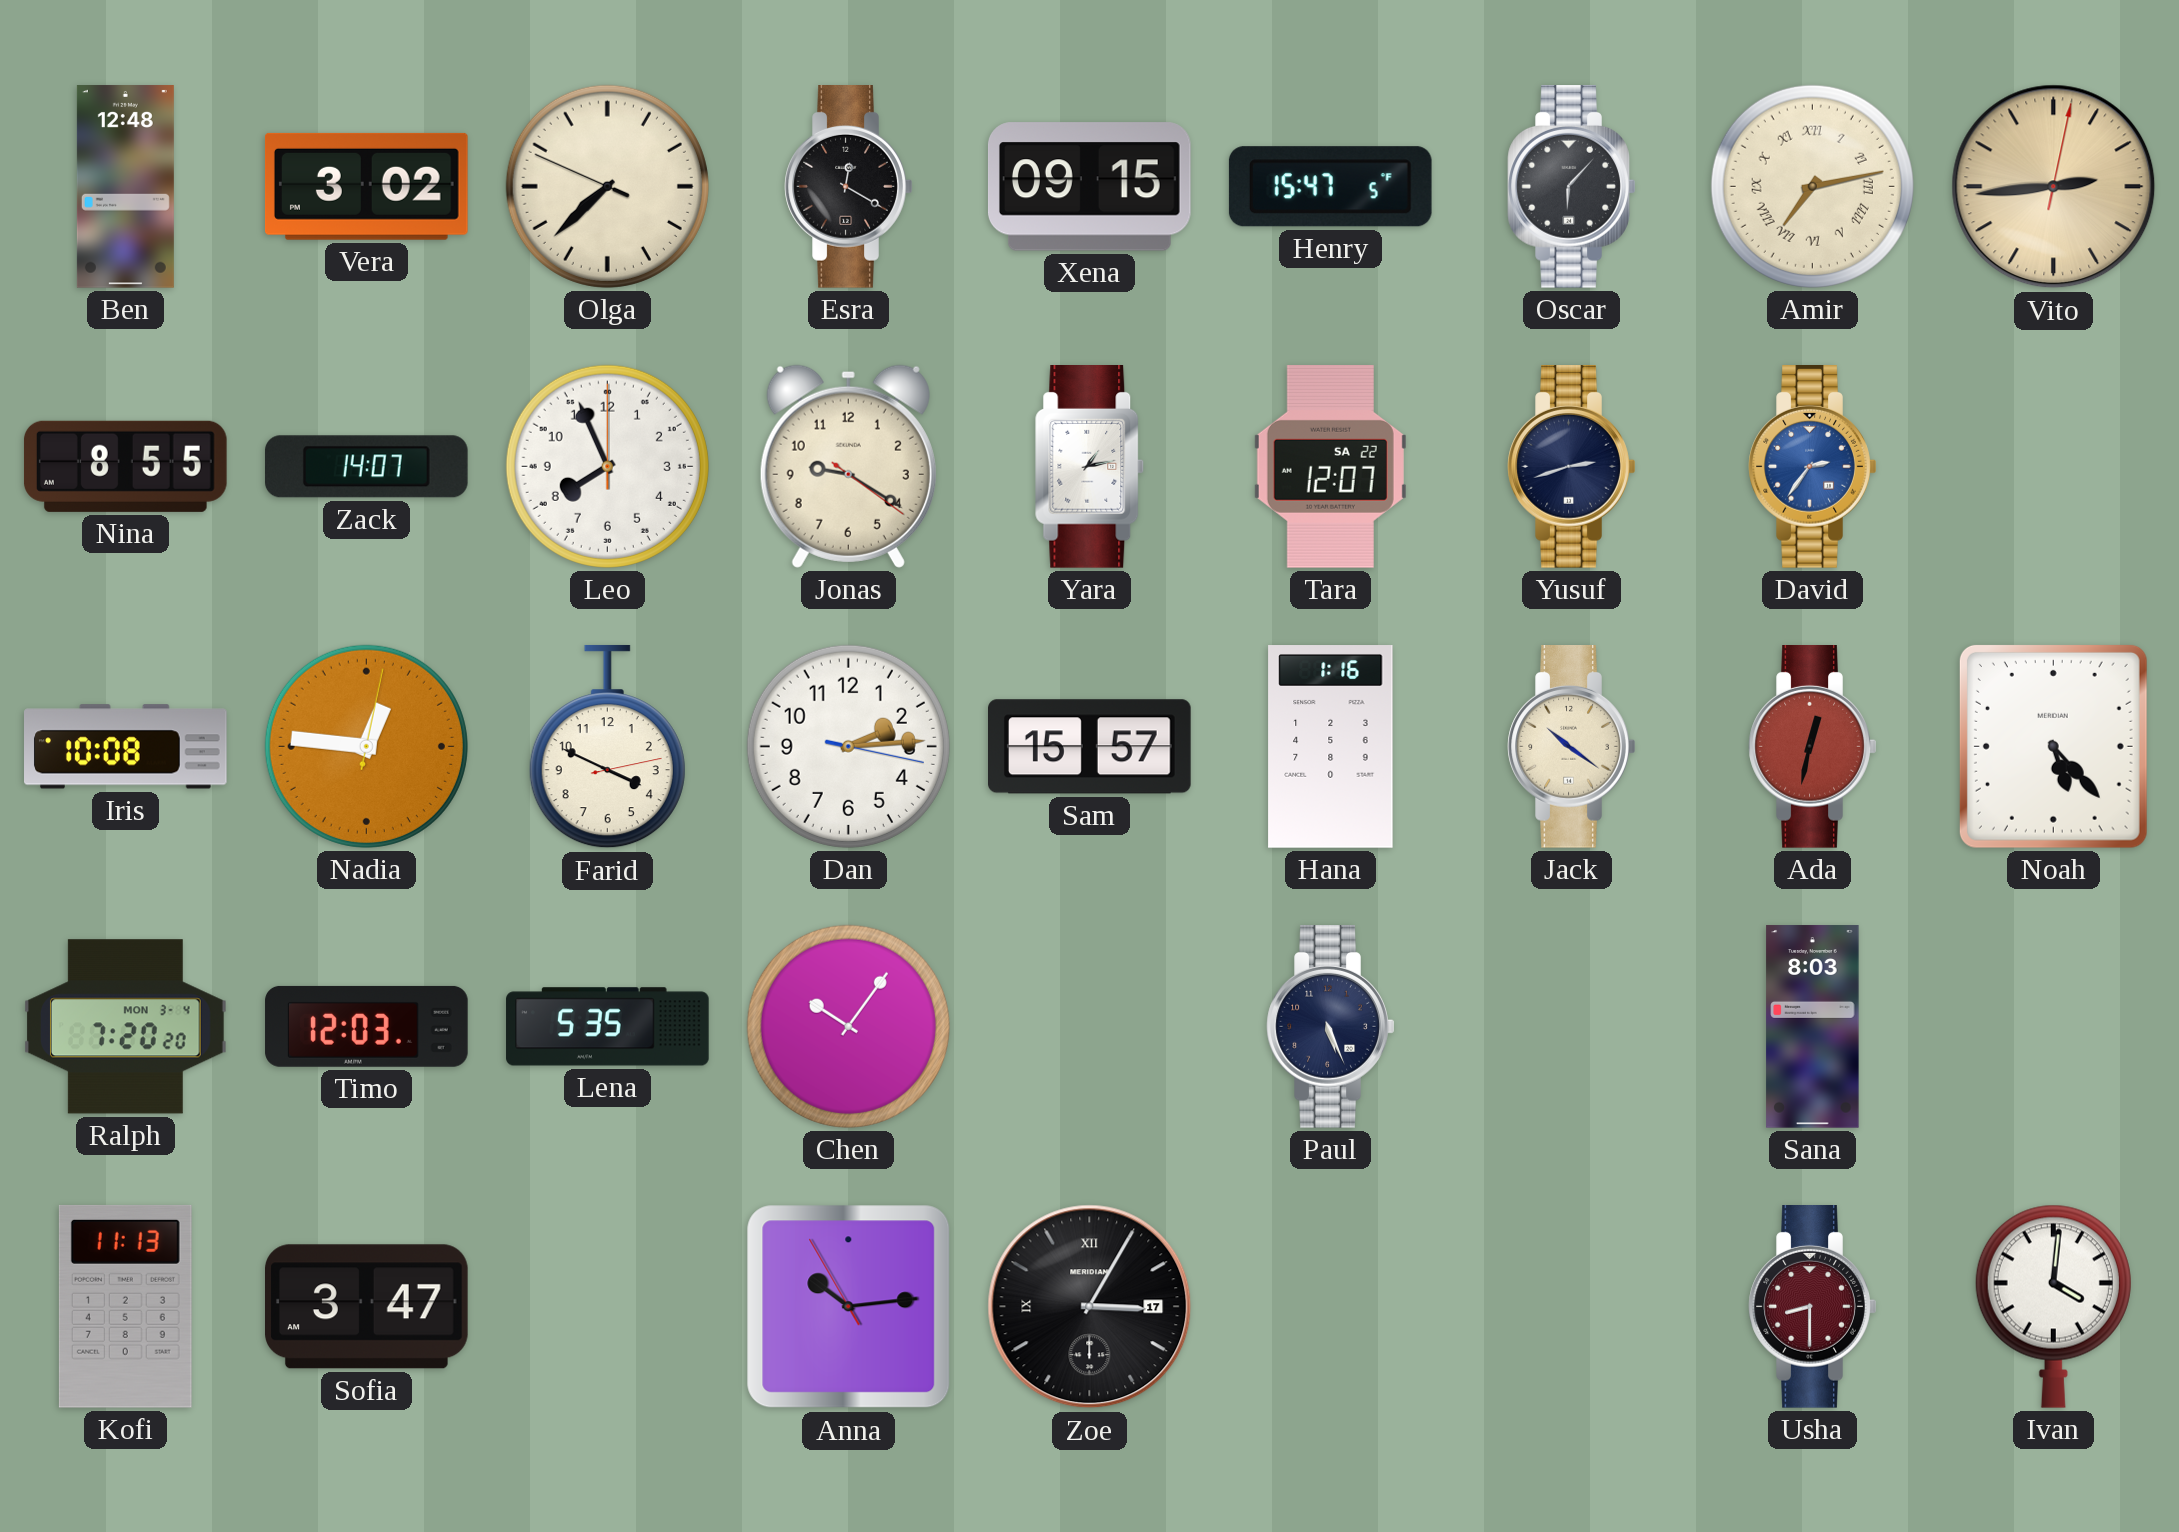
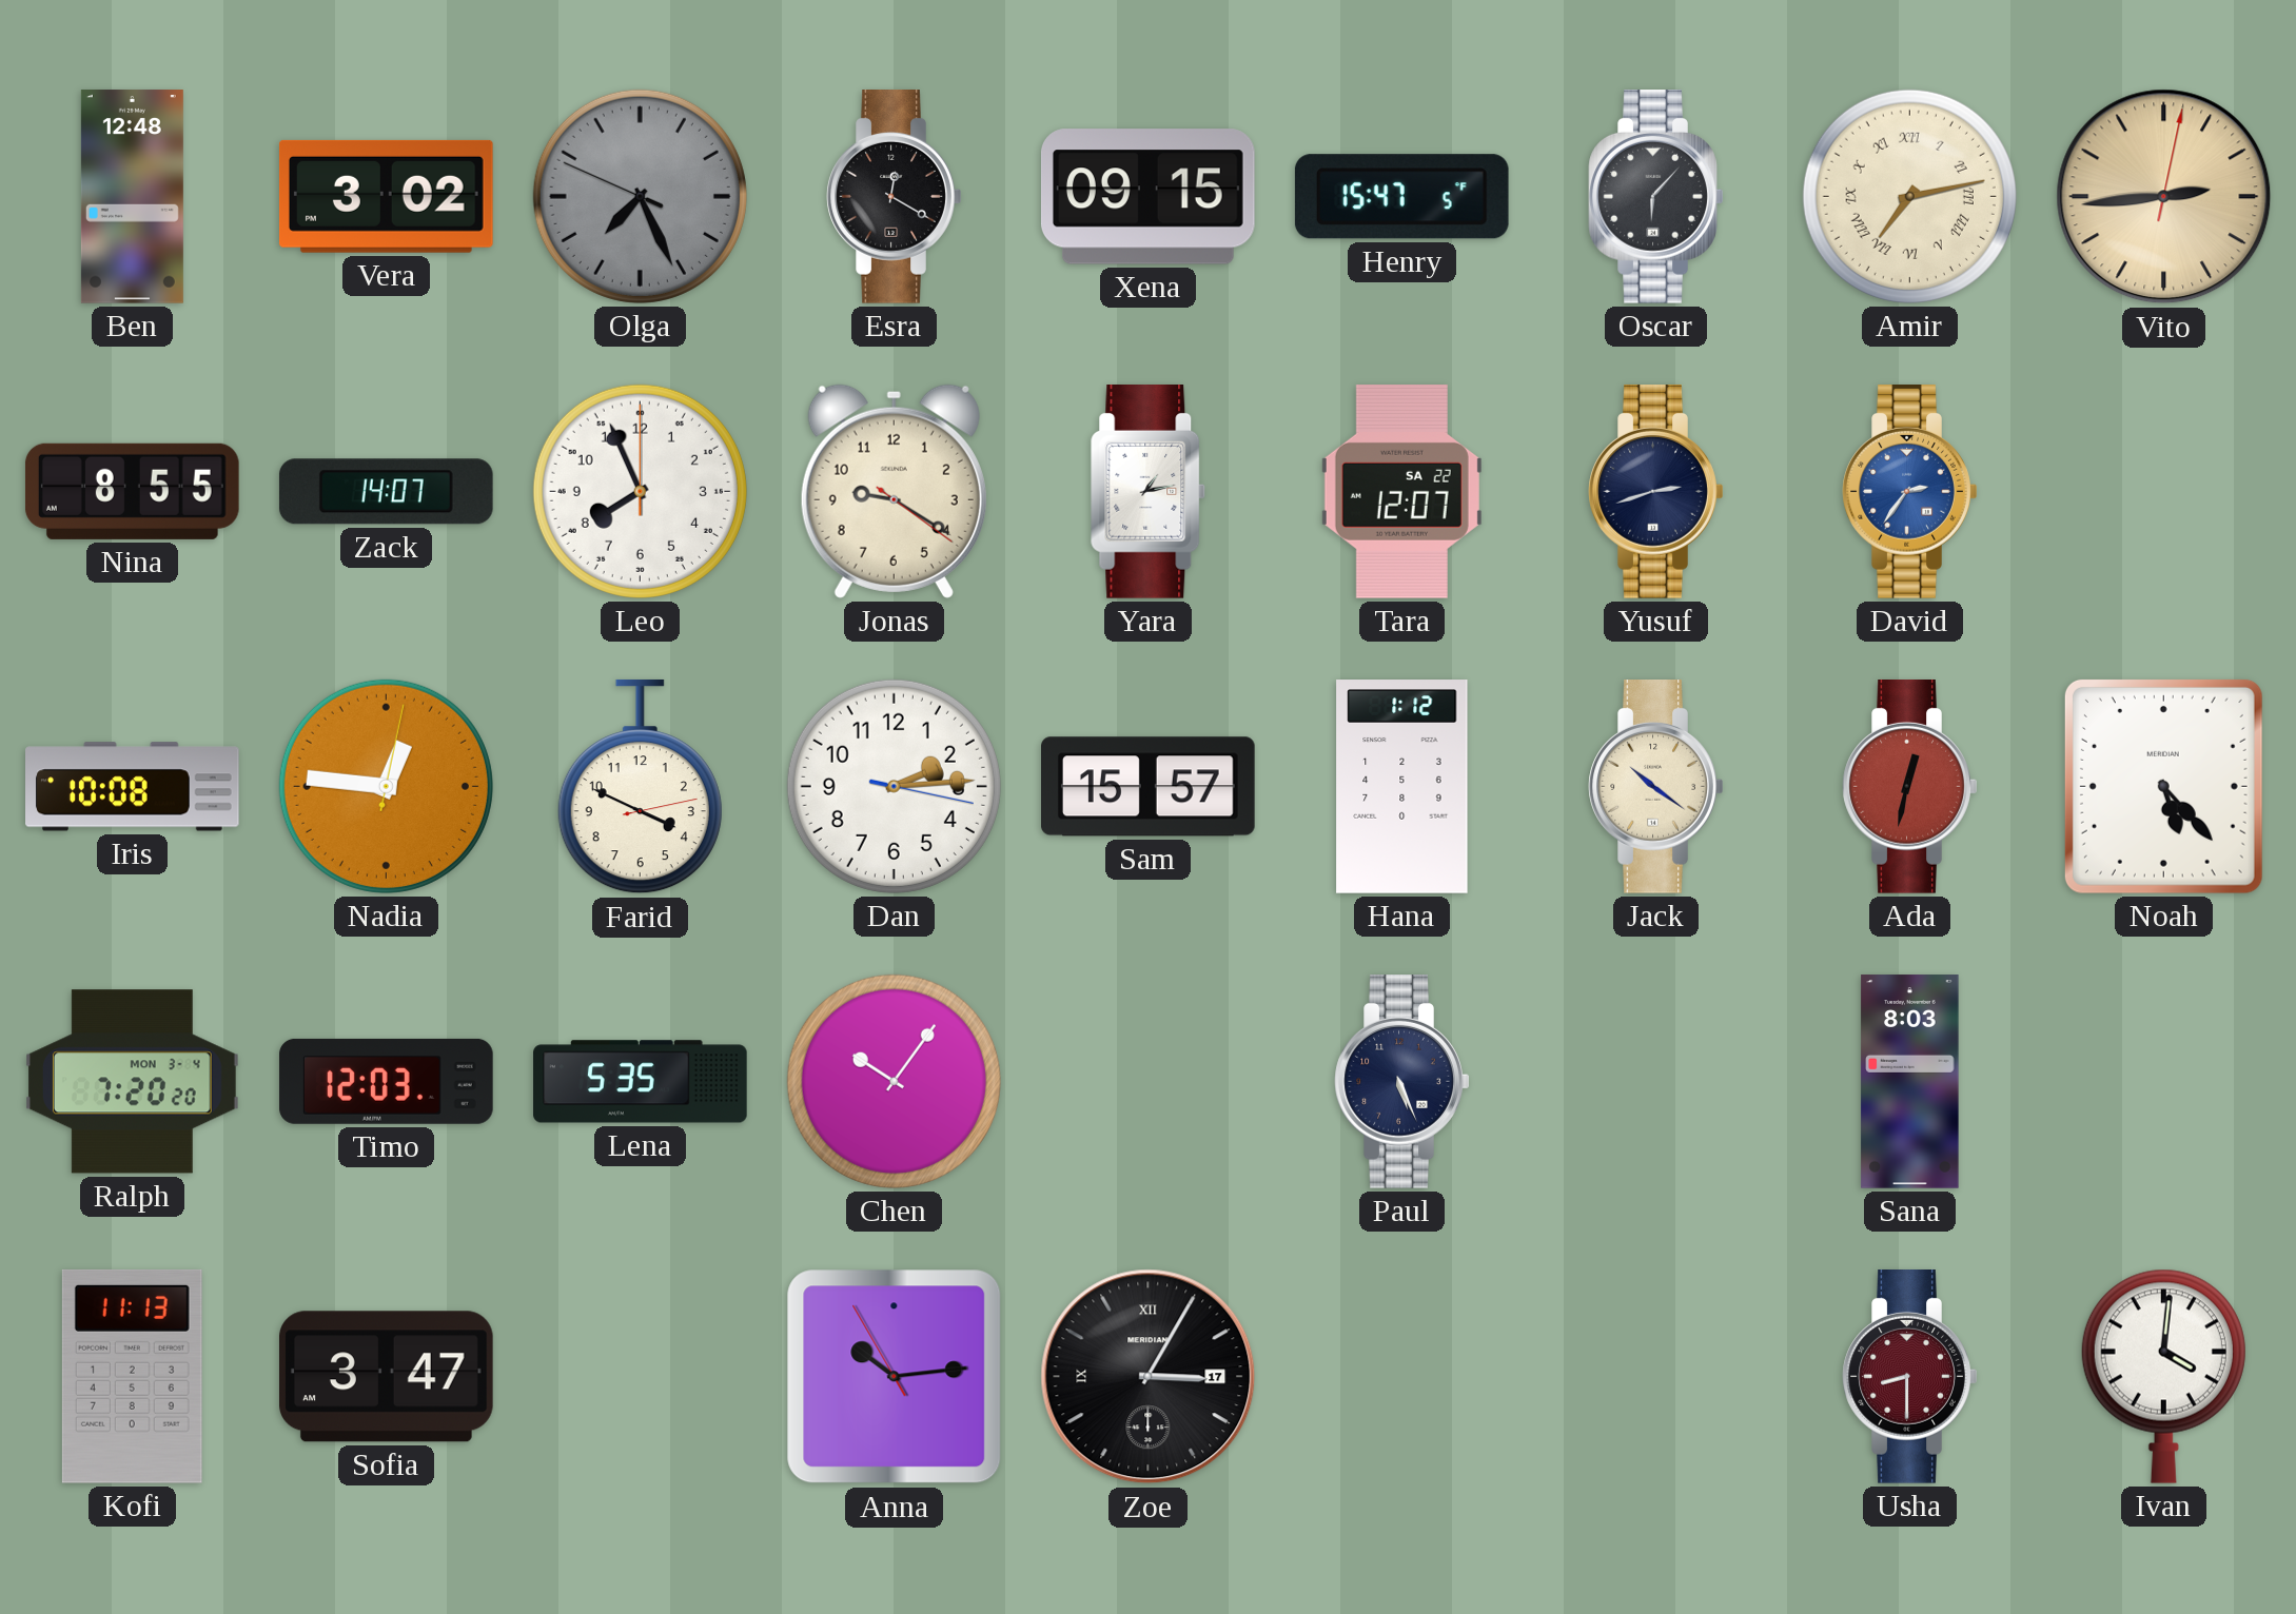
Olga: 7:37 -> 7:25
Olga dial: cream -> grey
Hana: 1:16 -> 1:12
